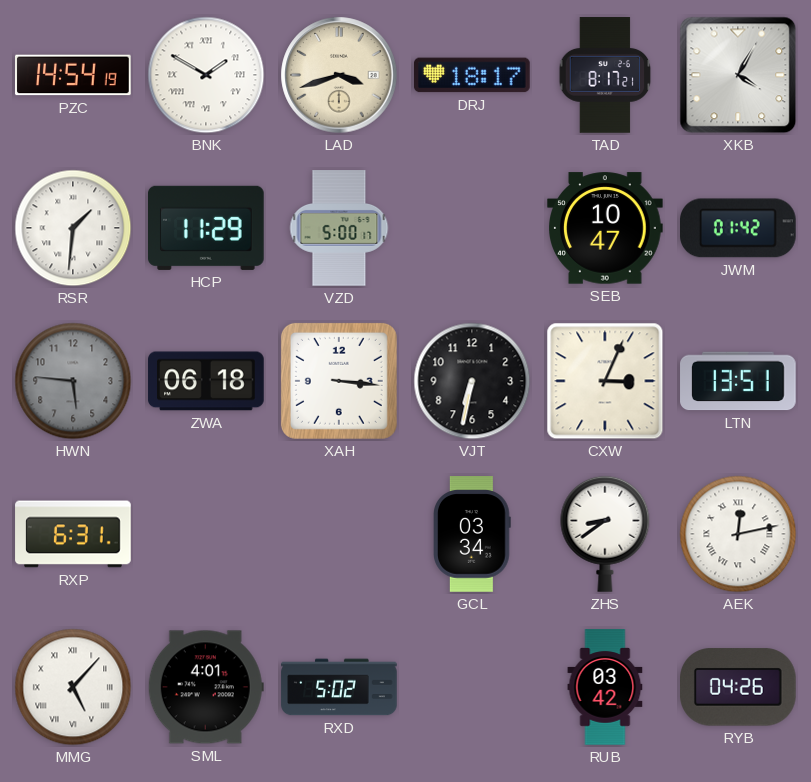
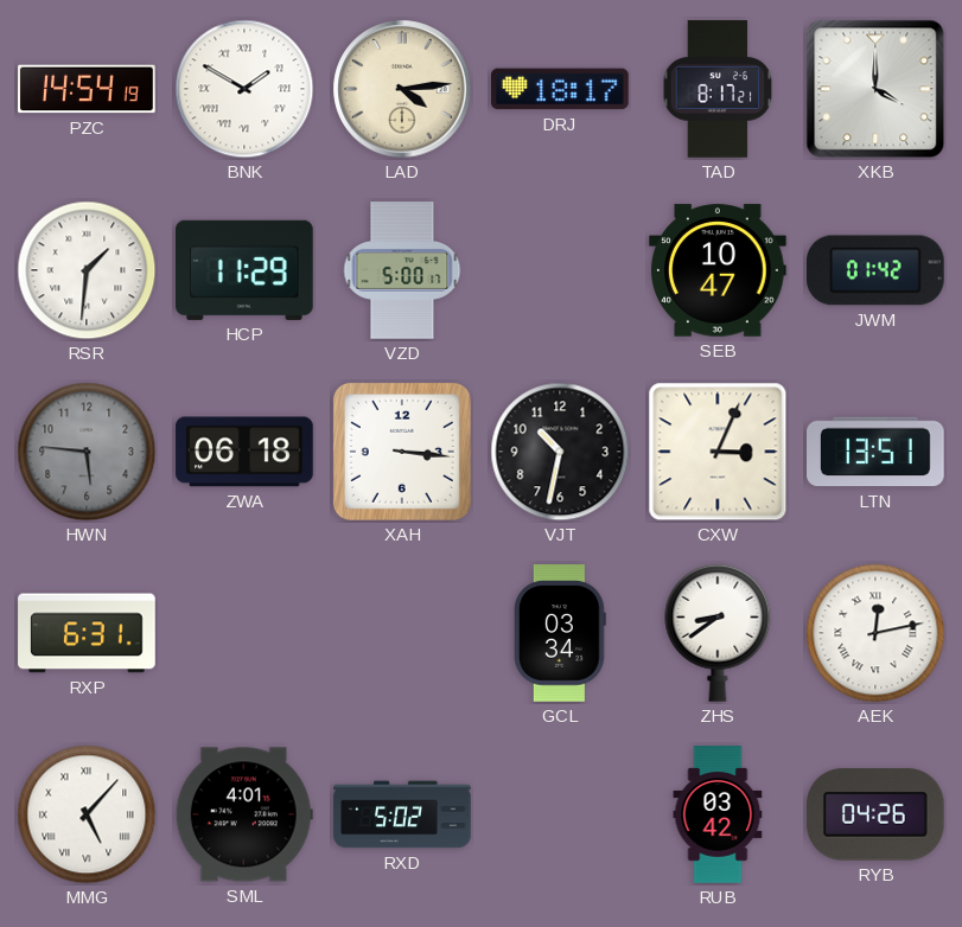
LAD: 3:42 -> 4:14
XKB: 4:05 -> 4:00
VJT: 6:32 -> 10:32
